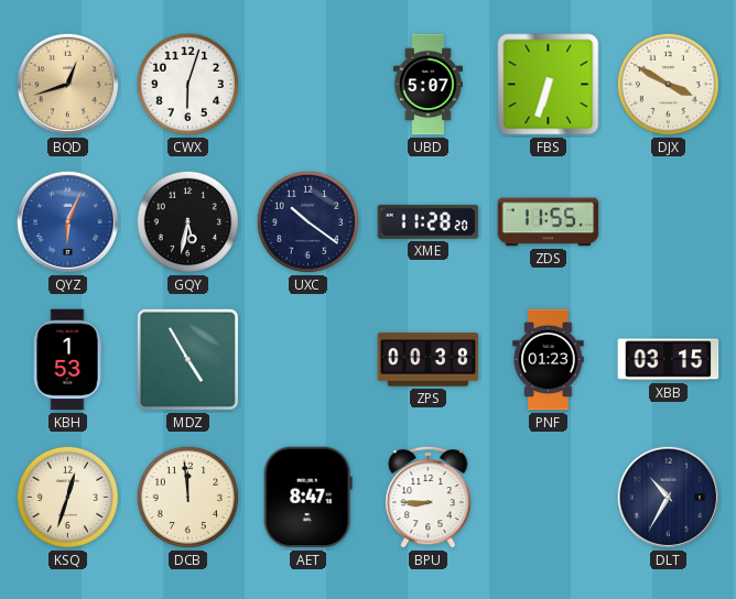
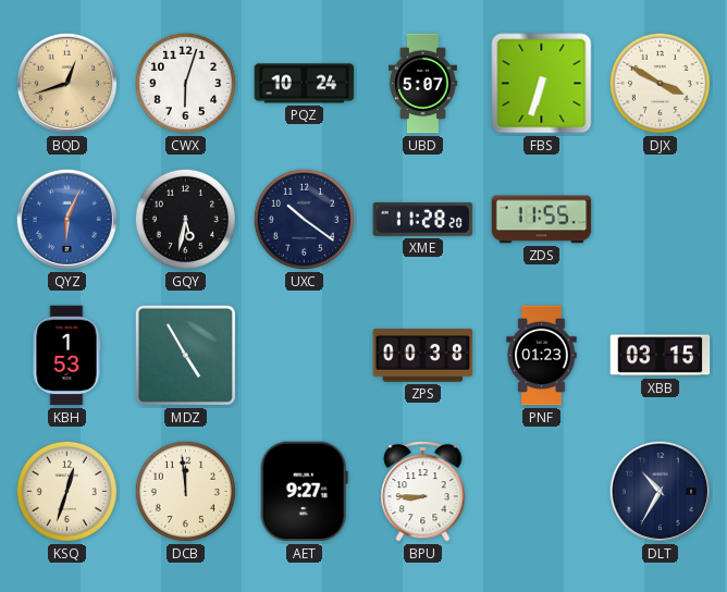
PQZ: none -> 10:24
AET: 8:47 -> 9:27
